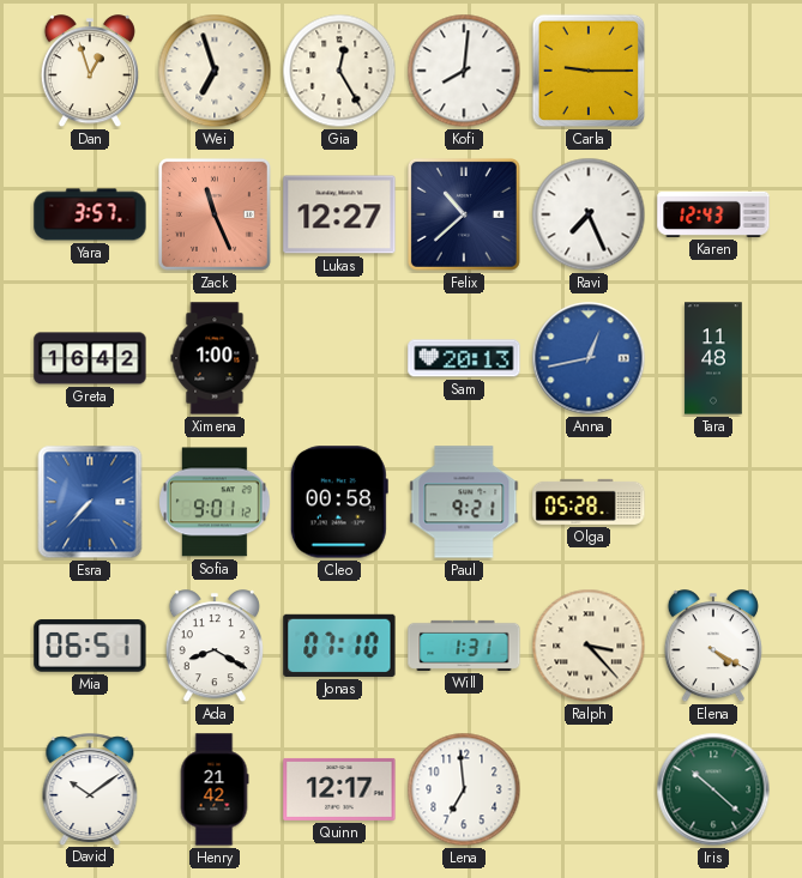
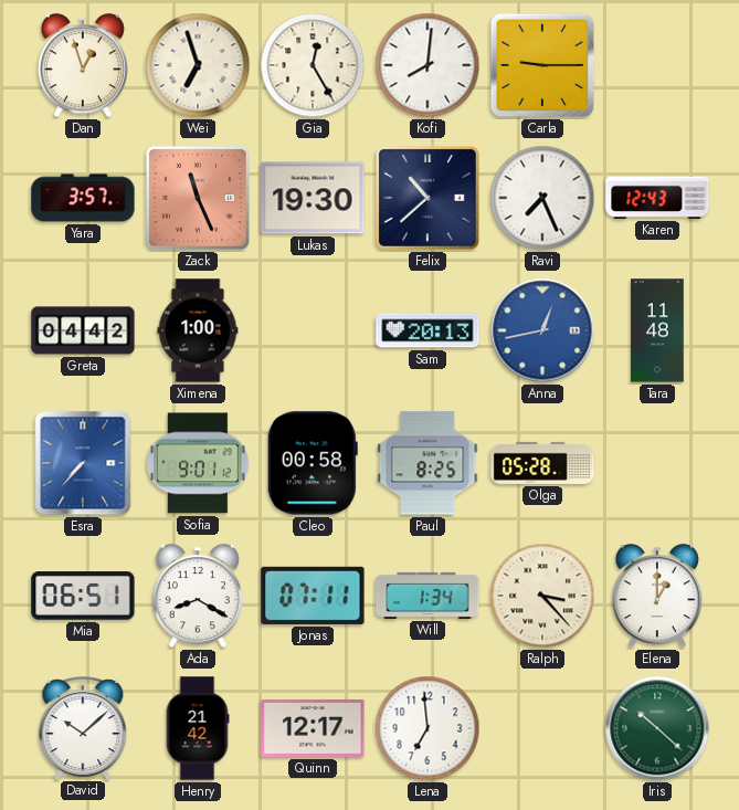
Lukas: 12:27 -> 19:30
Greta: 16:42 -> 04:42
Paul: 9:21 -> 8:25
Jonas: 07:10 -> 07:11
Will: 1:31 -> 1:34
Elena: 4:20 -> 1:00
David: 10:09 -> 10:08
